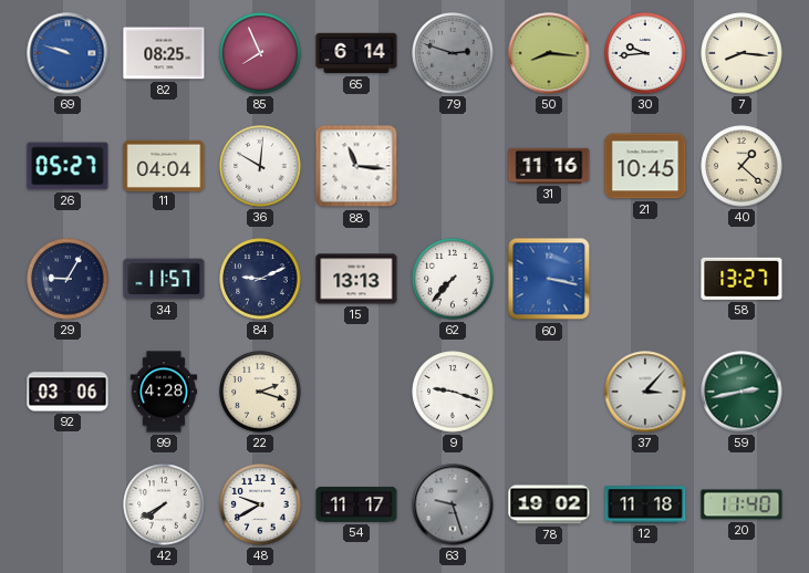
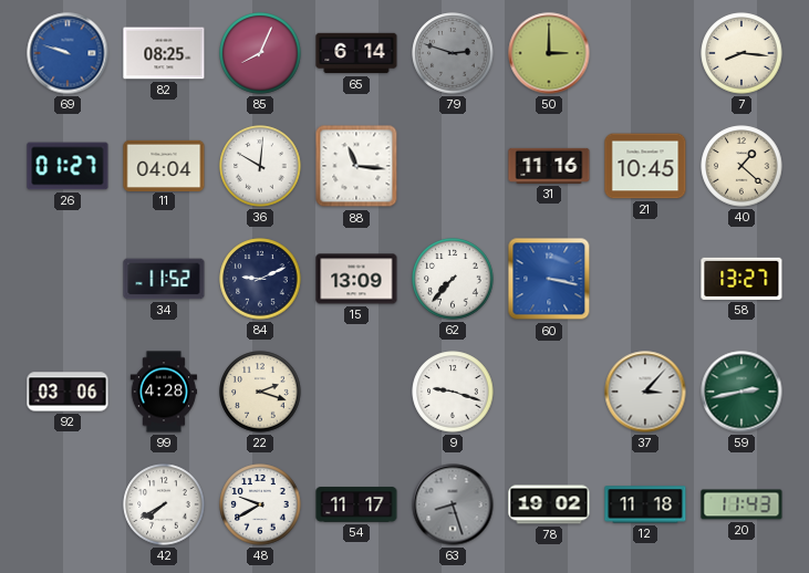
85: 7:56 -> 8:04
50: 8:16 -> 3:00
30: 9:44 -> none
26: 05:27 -> 01:27
29: 9:05 -> none
34: 11:57 -> 11:52
15: 13:13 -> 13:09
63: 9:27 -> 8:27
20: 11:40 -> 11:43
